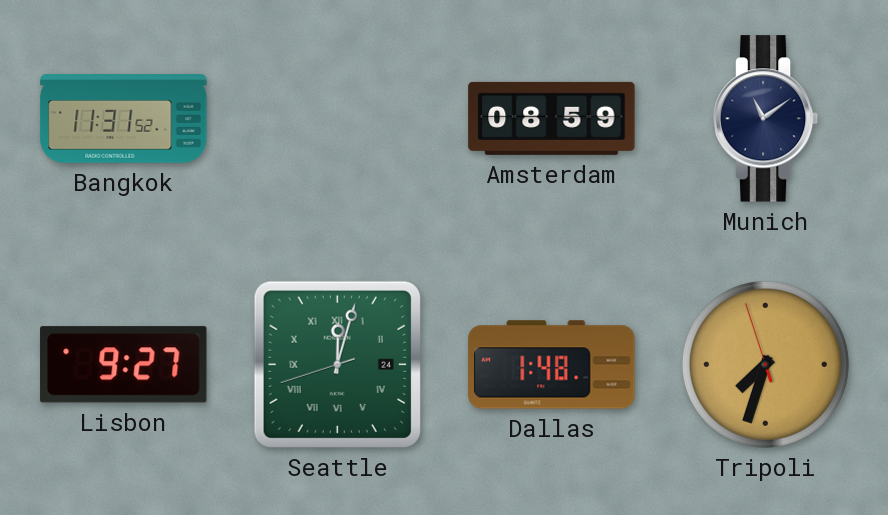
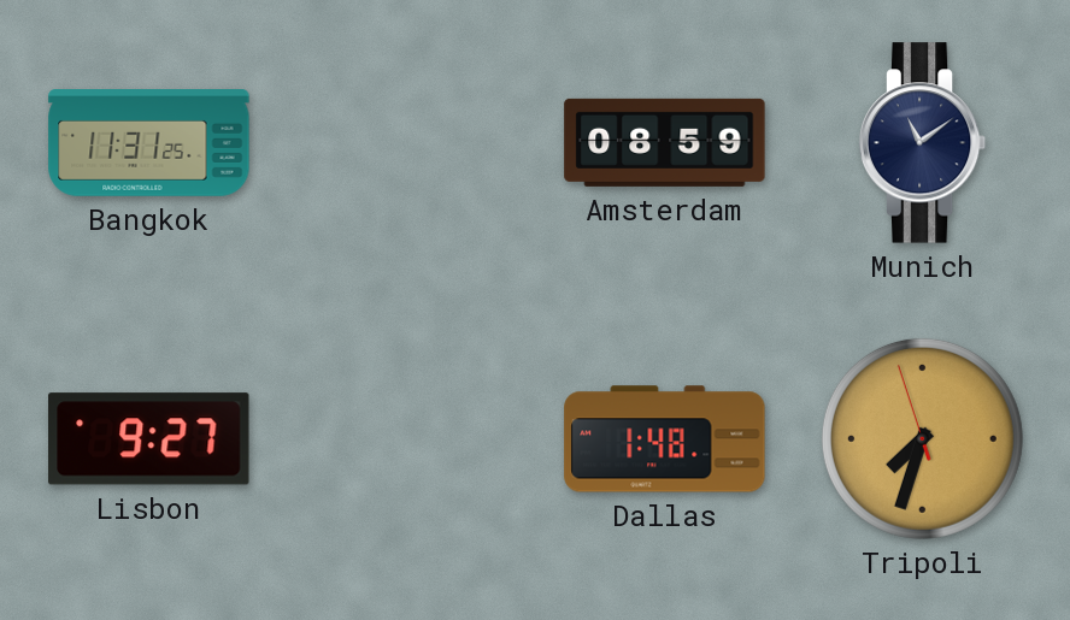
Bangkok: 11:31:52 -> 11:31:25
Seattle: 12:02 -> none
